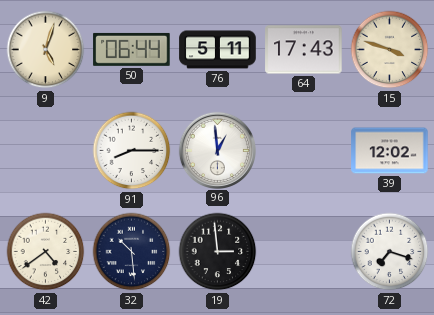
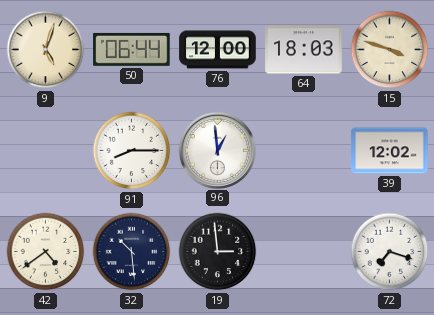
76: 5:11 -> 12:00
64: 17:43 -> 18:03
